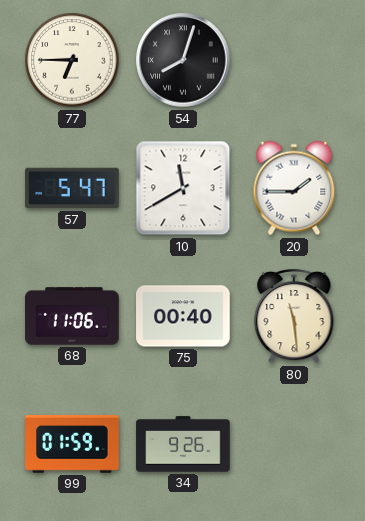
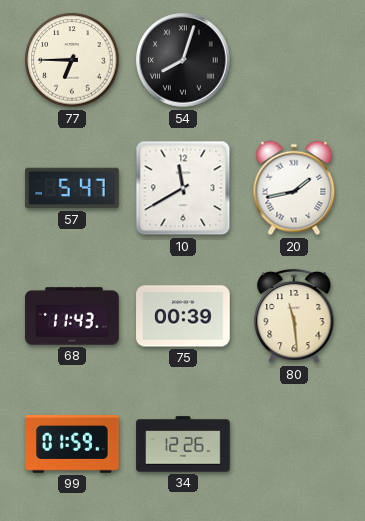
20: 1:45 -> 1:43
68: 11:06 -> 11:43
75: 00:40 -> 00:39
34: 9:26 -> 12:26
